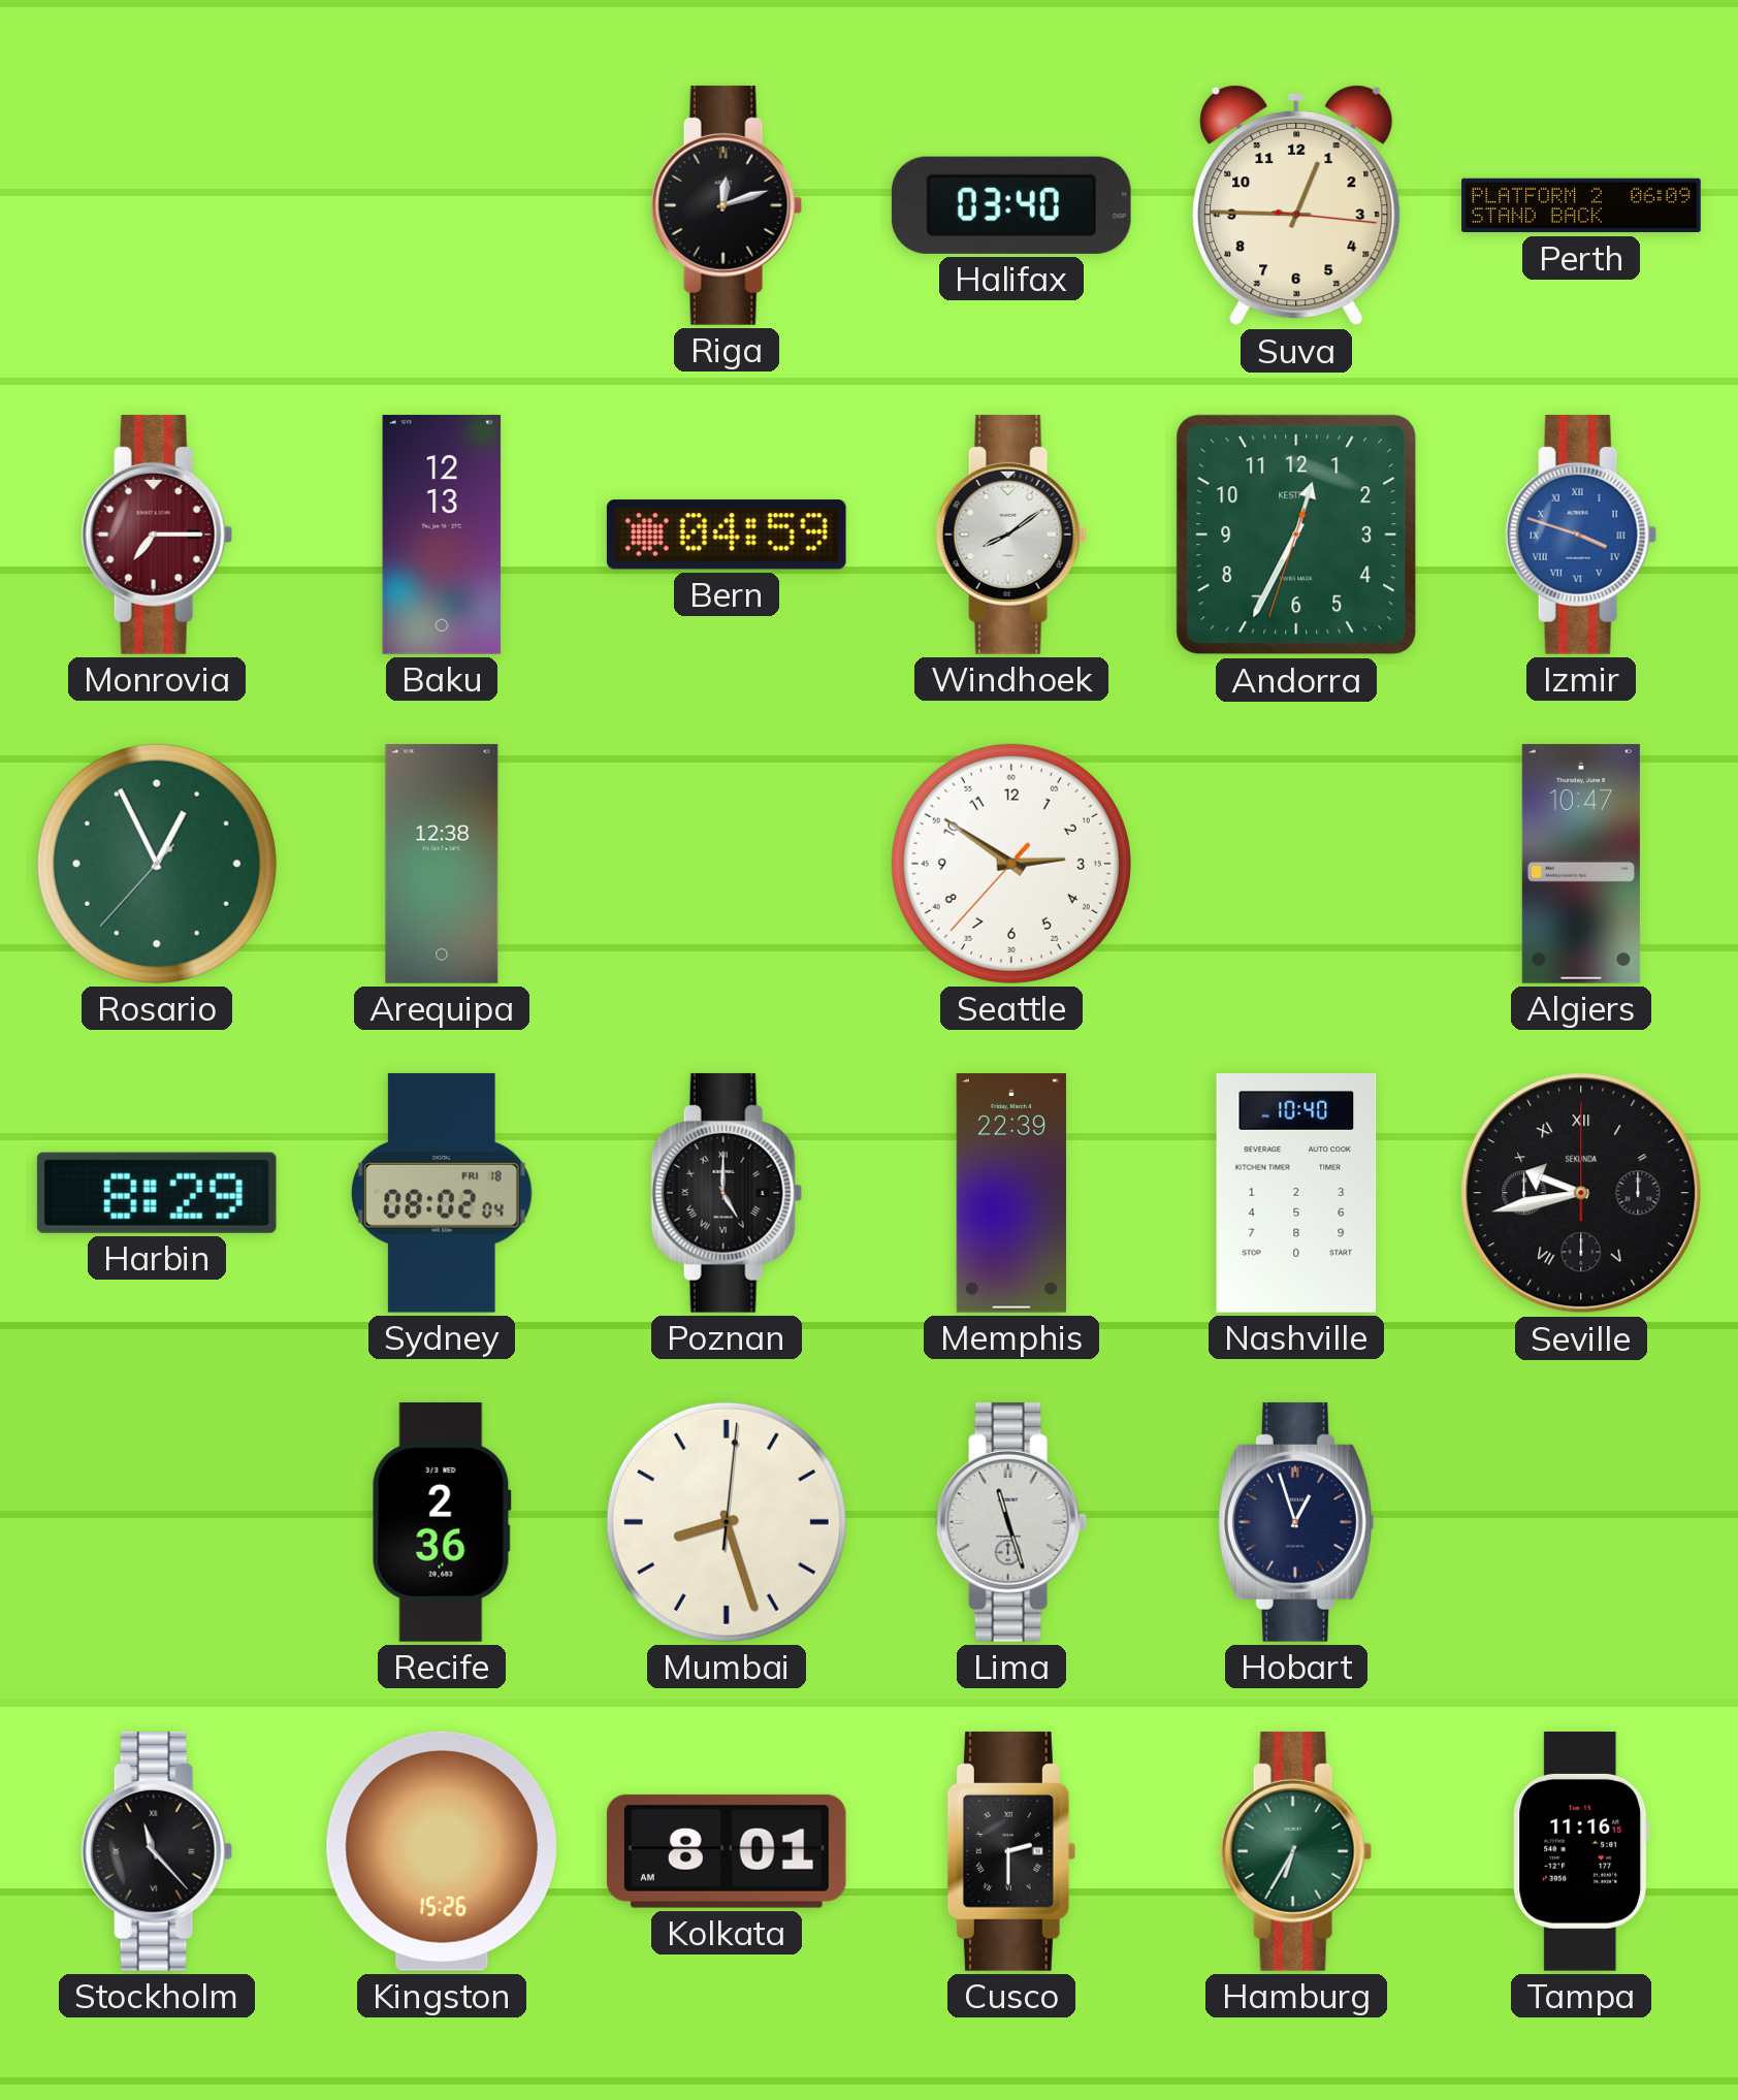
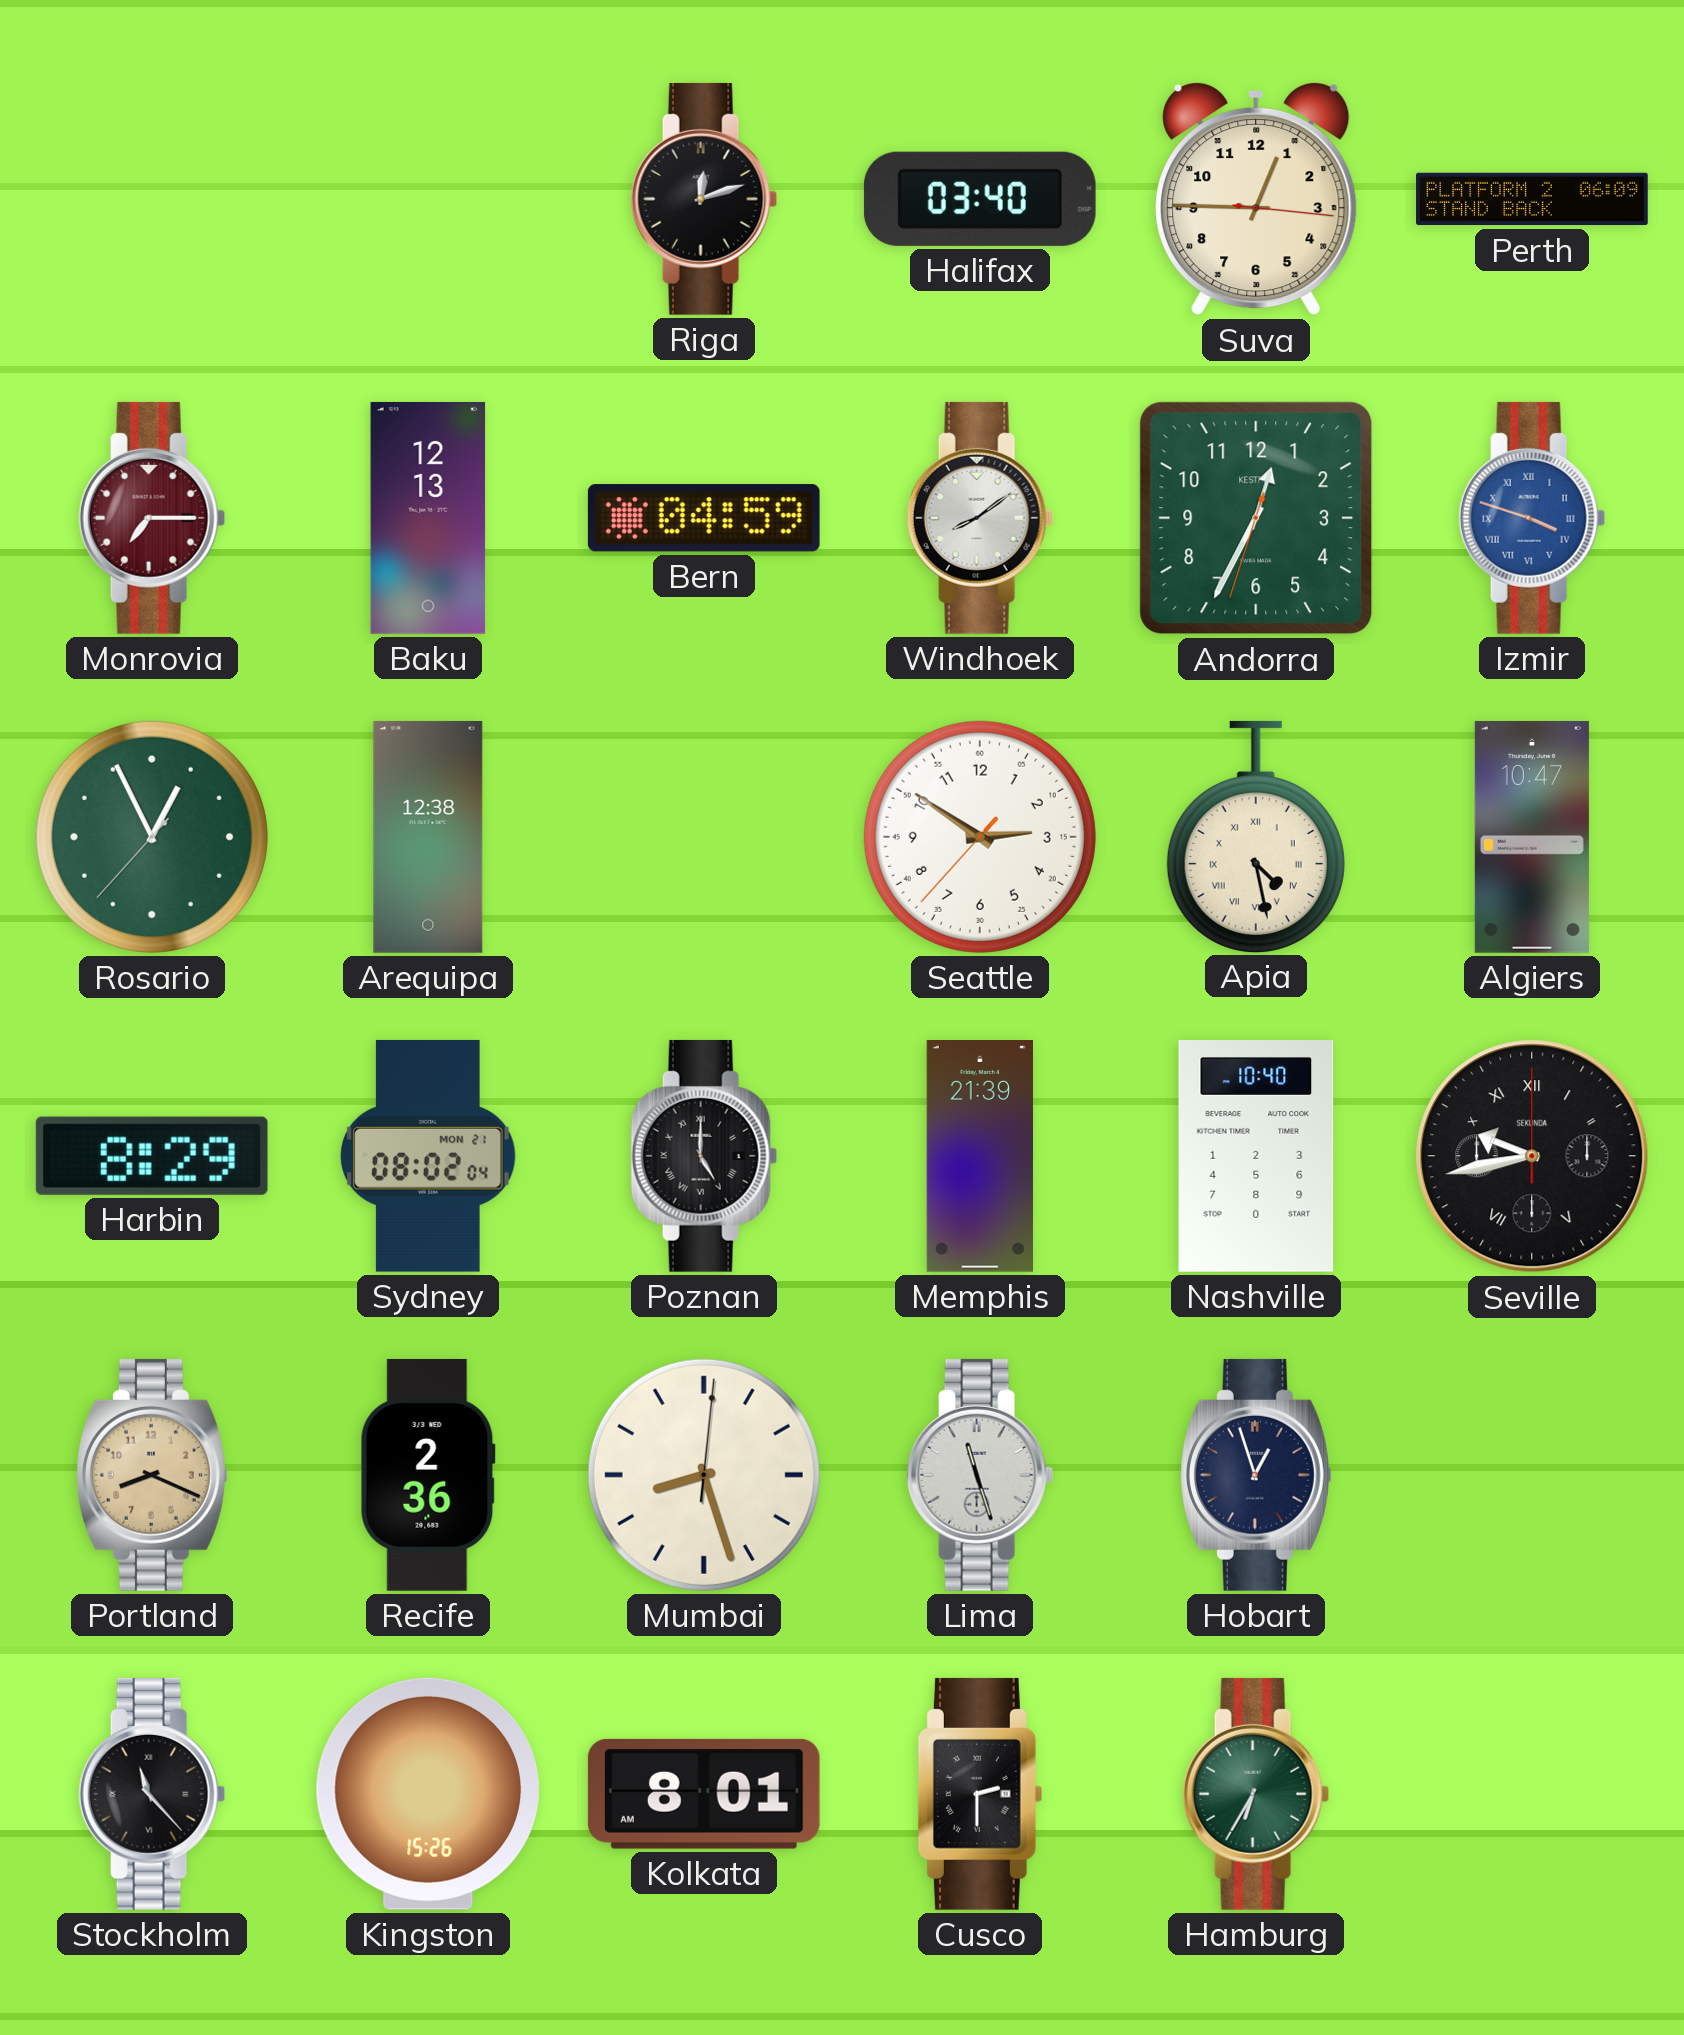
Apia: none -> 4:28
Sydney date: FRI 18 -> MON 21
Memphis: 22:39 -> 21:39
Portland: none -> 8:19
Tampa: 11:16 -> none
